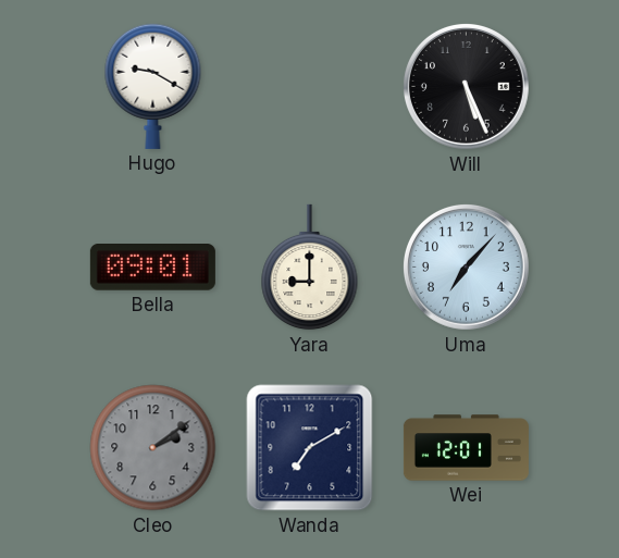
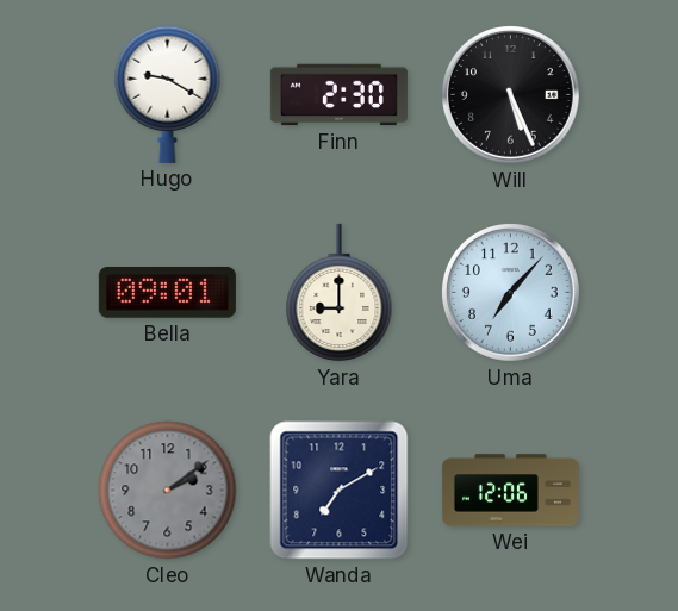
Finn: none -> 2:30
Wei: 12:01 -> 12:06
